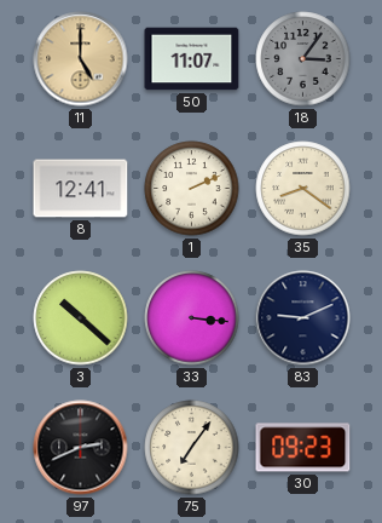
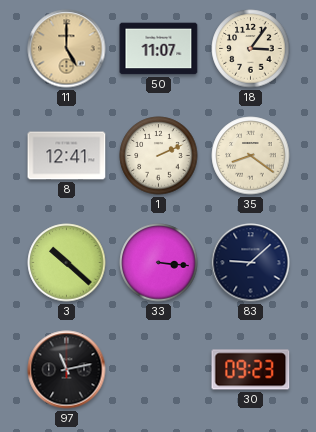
18 dial: grey -> cream
83: 9:11 -> 9:08
97: 2:41 -> 11:13
75: 7:06 -> none
